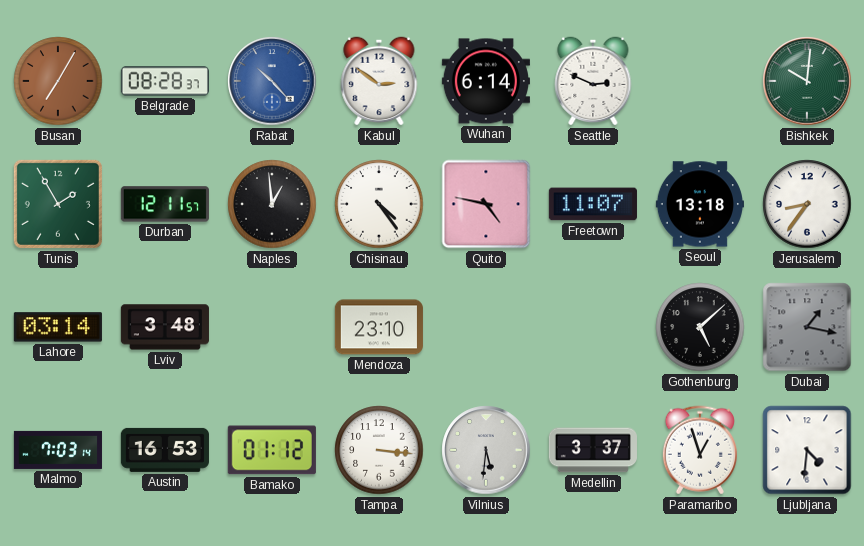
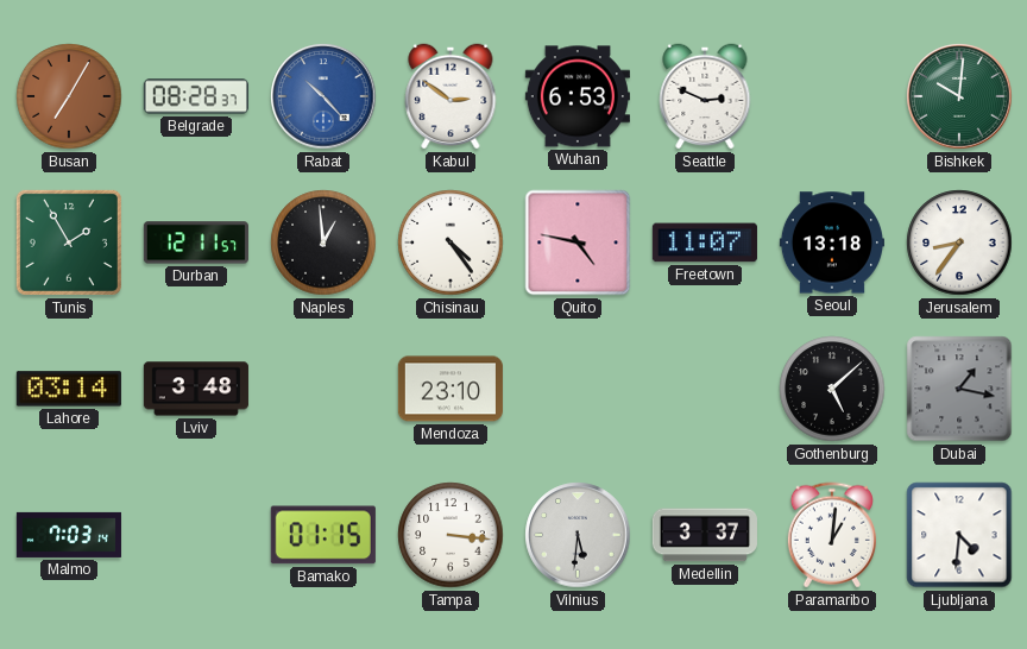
Wuhan: 6:14 -> 6:53
Austin: 16:53 -> none
Bamako: 01:12 -> 01:15
Paramaribo: 12:57 -> 1:01
